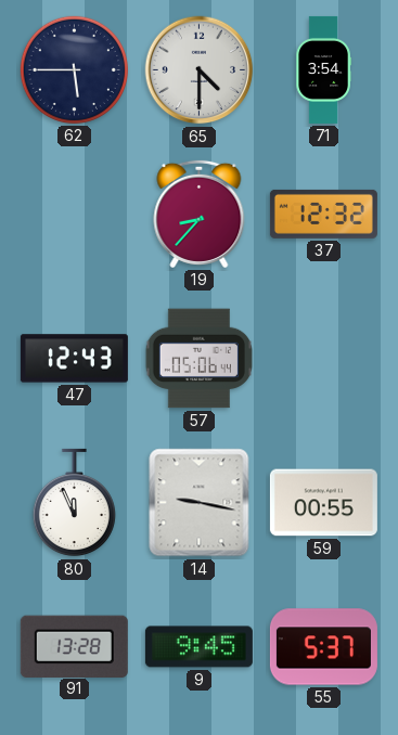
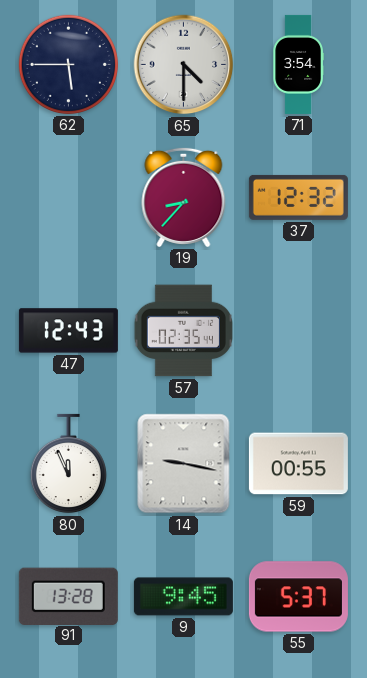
57: 05:06 -> 02:35
